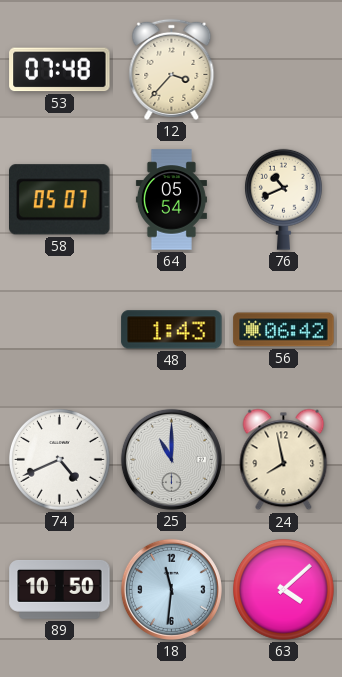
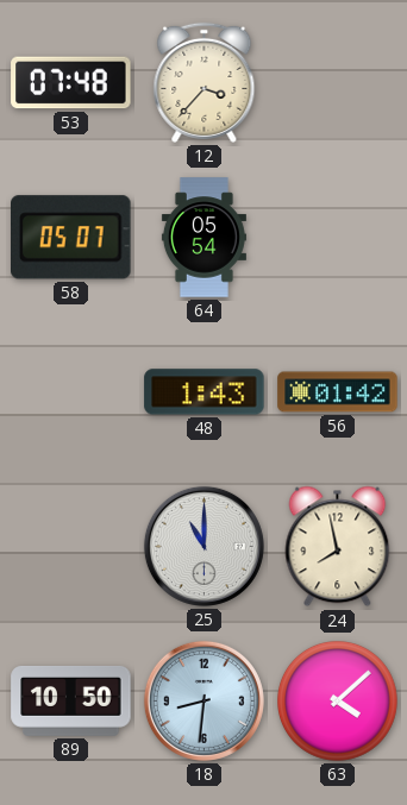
76: 10:41 -> none
56: 06:42 -> 01:42
74: 4:41 -> none
18: 11:31 -> 8:31
